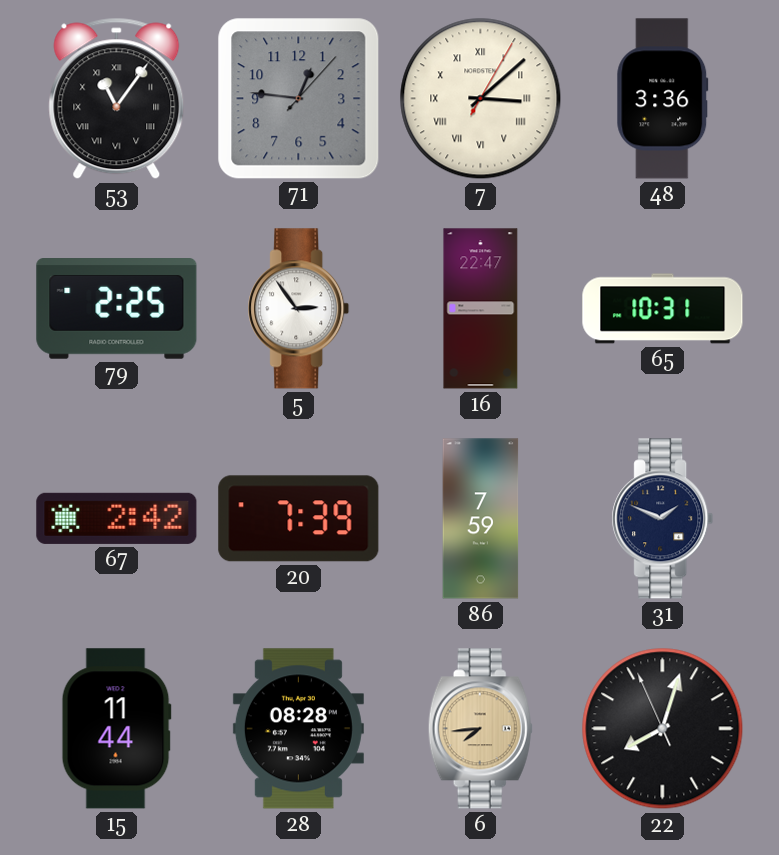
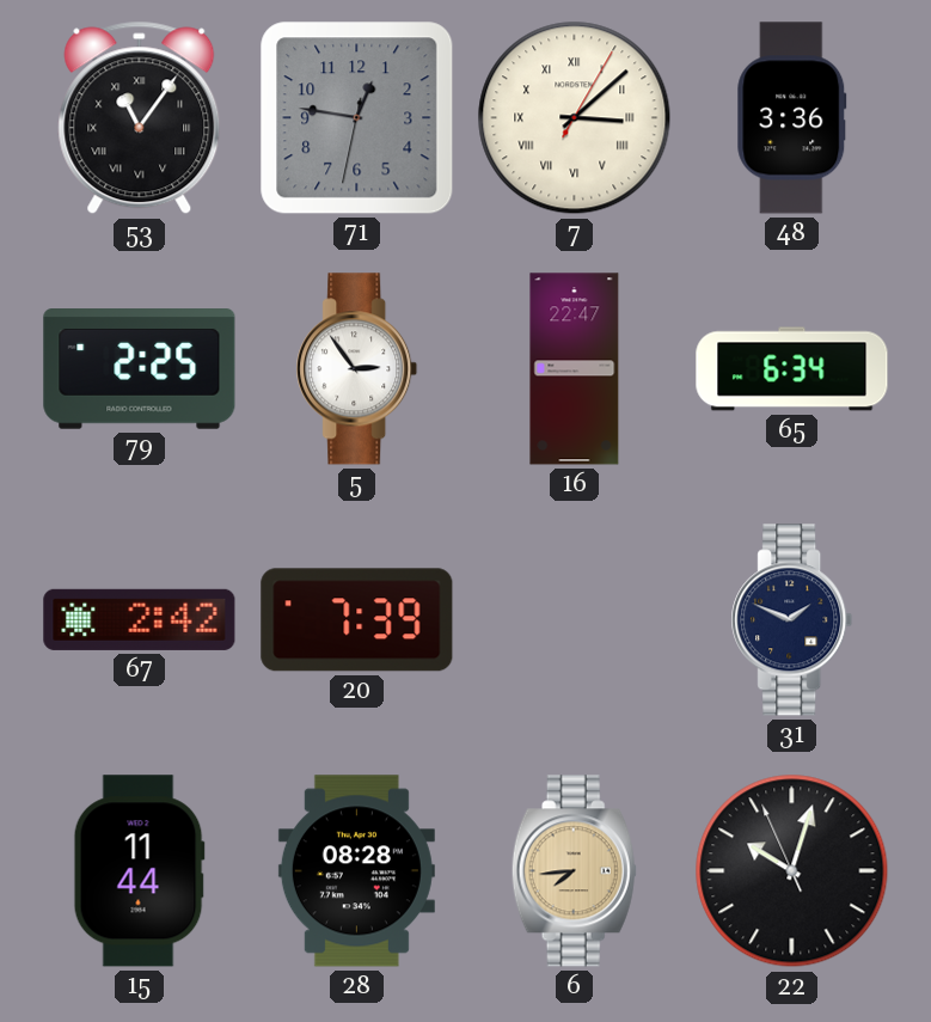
71: 12:46:07 -> 12:46:32
65: 10:31 -> 6:34
86: 7:59 -> none
22: 8:02 -> 10:02
